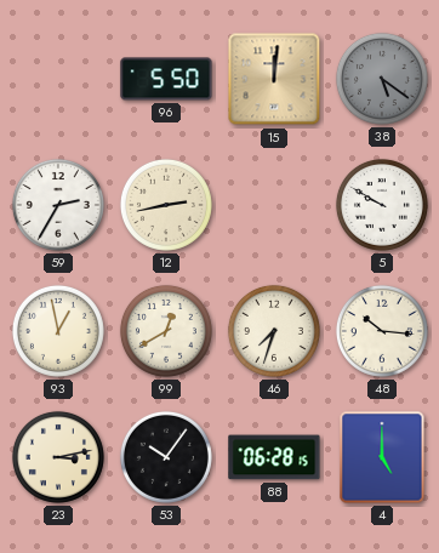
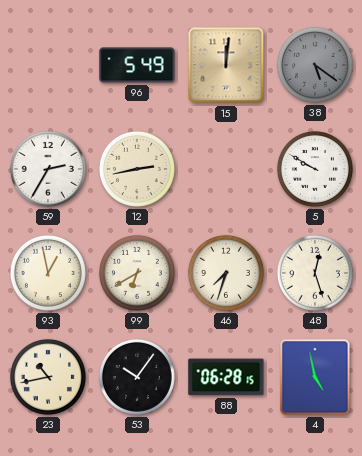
96: 5:50 -> 5:49
99: 12:40 -> 6:40
48: 10:16 -> 12:27
23: 3:13 -> 10:43
4: 5:00 -> 4:58
